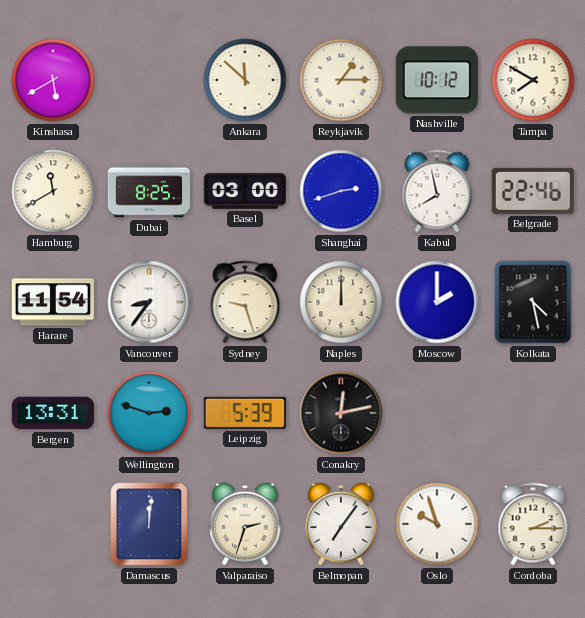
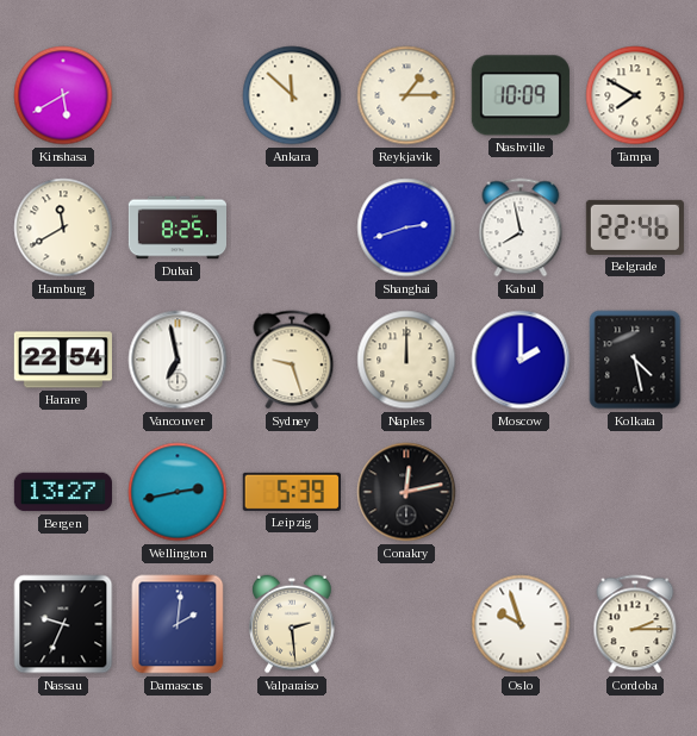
Nashville: 10:12 -> 10:09
Basel: 03:00 -> none
Harare: 11:54 -> 22:54
Vancouver: 8:36 -> 6:58
Bergen: 13:31 -> 13:27
Wellington: 2:48 -> 2:43
Nassau: none -> 9:34
Damascus: 12:01 -> 2:01
Valparaiso: 2:33 -> 2:29
Belmopan: 7:06 -> none
